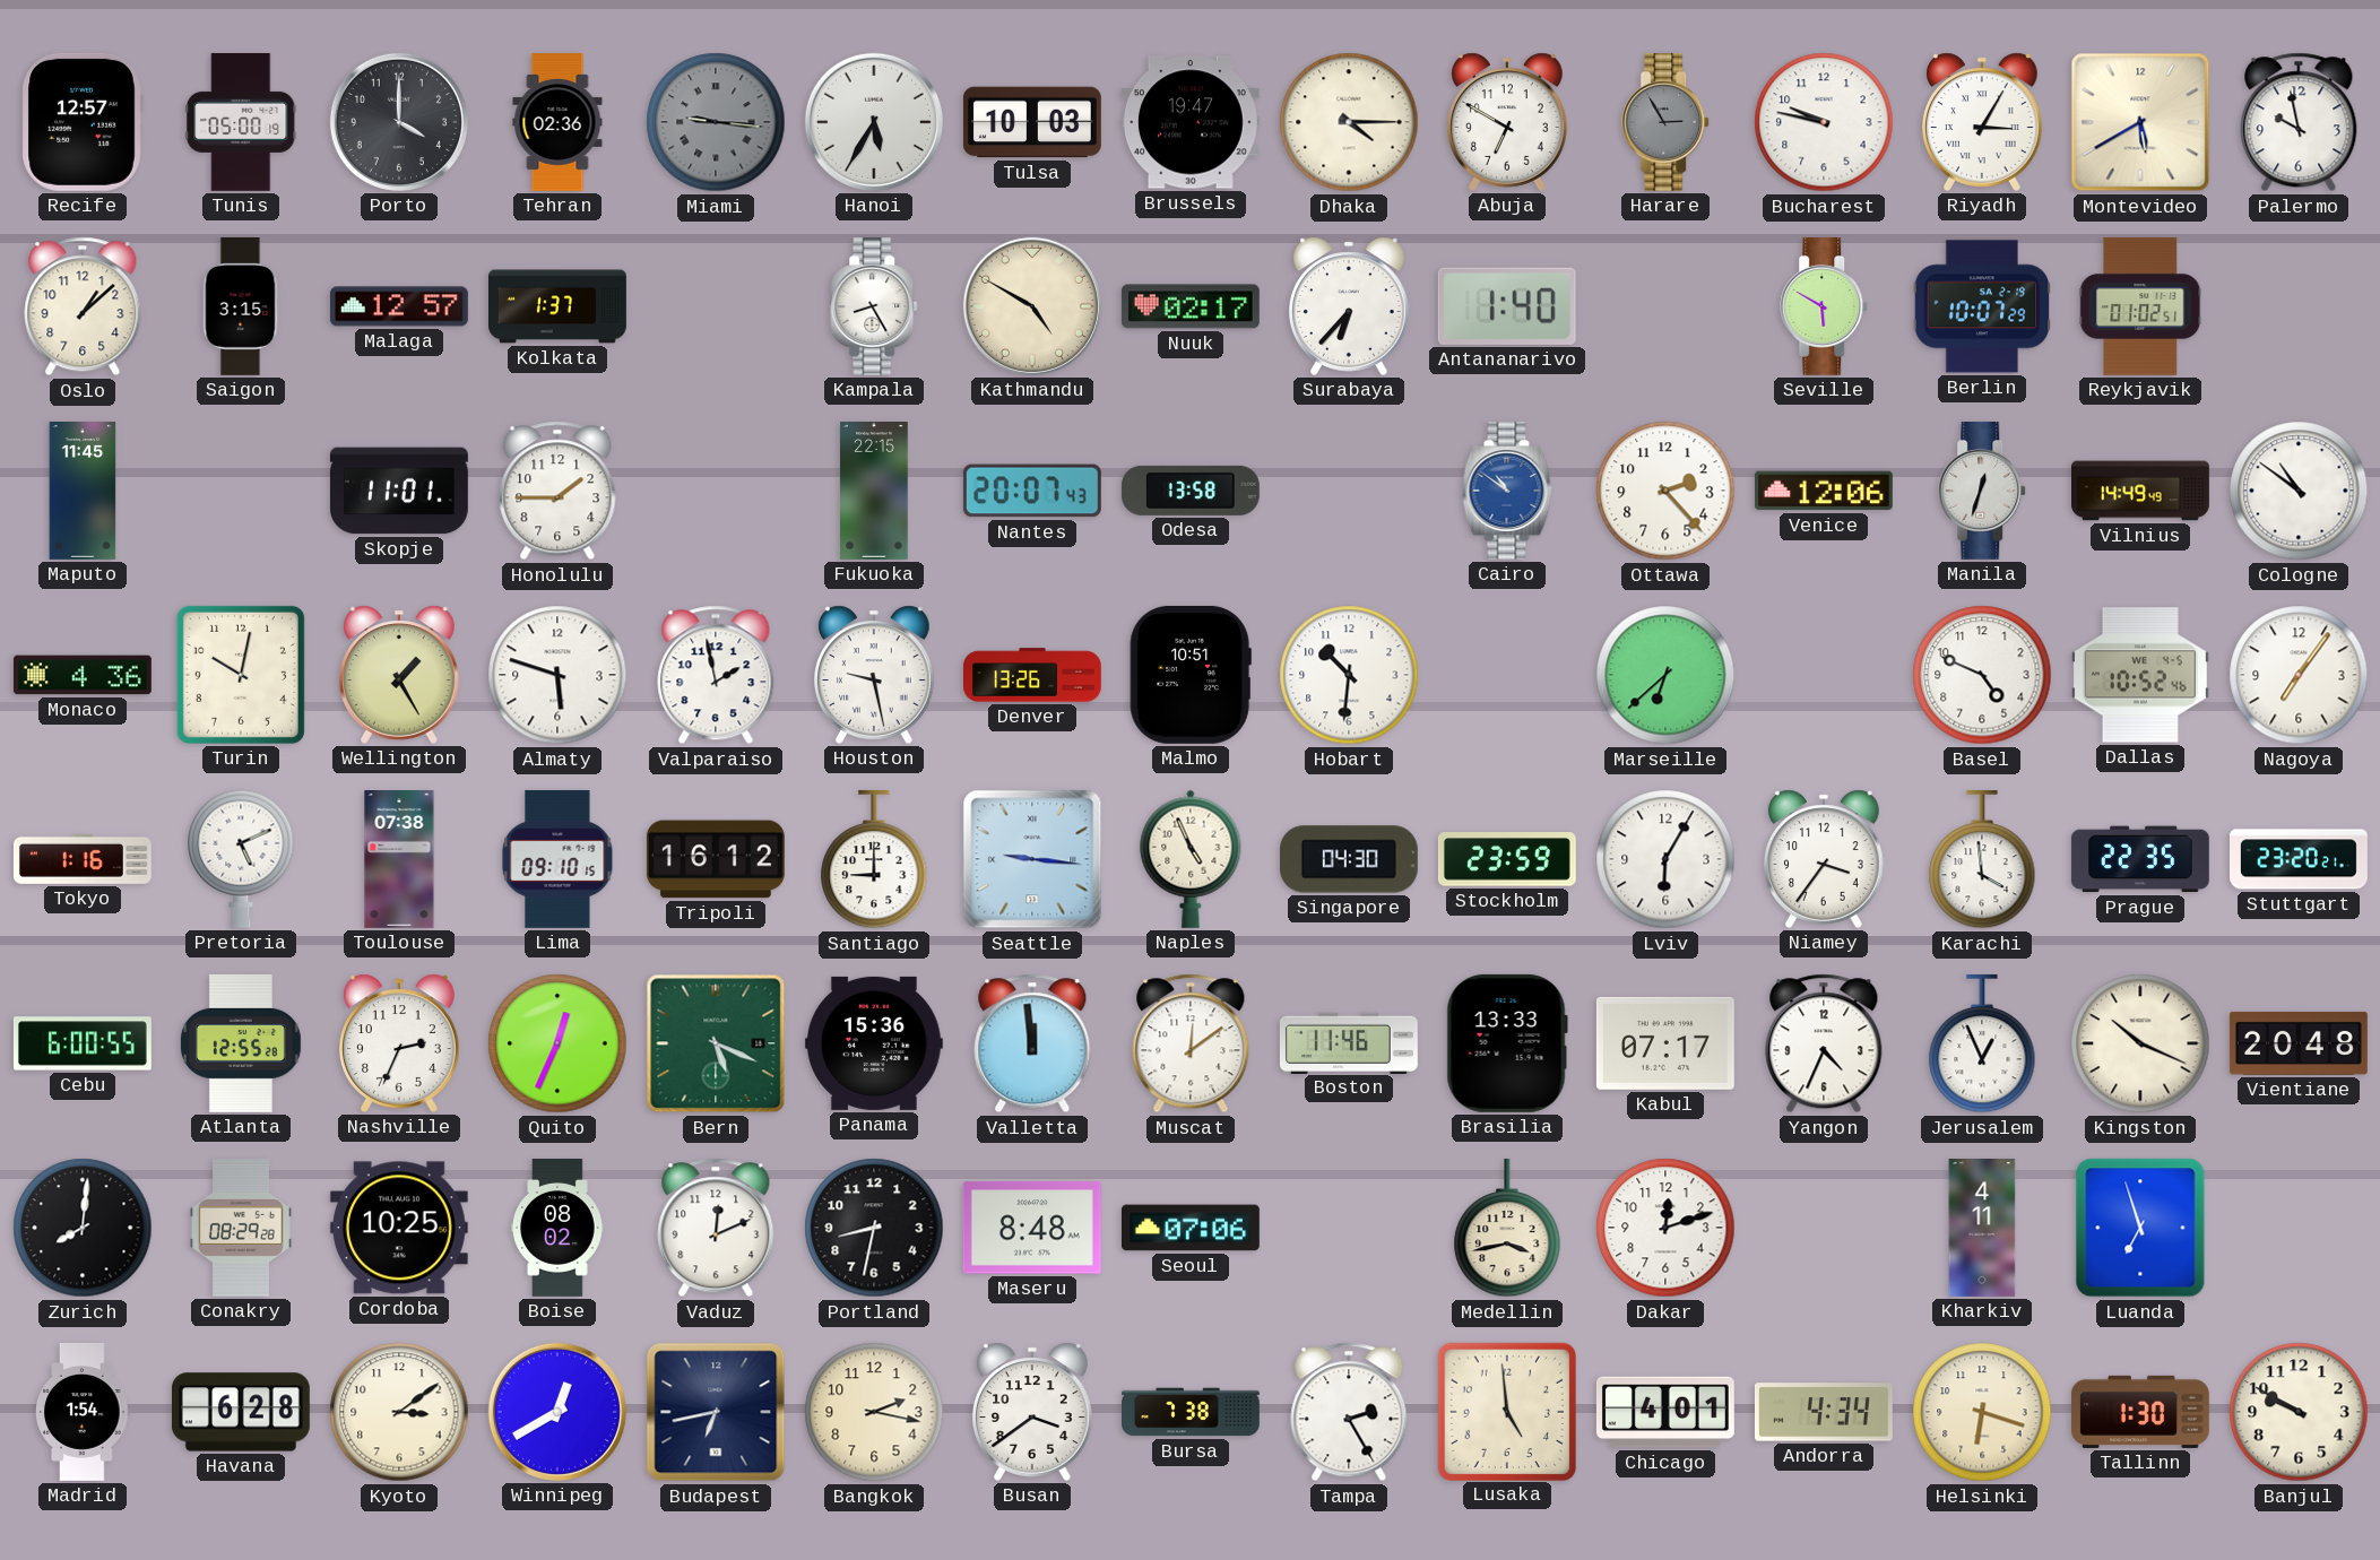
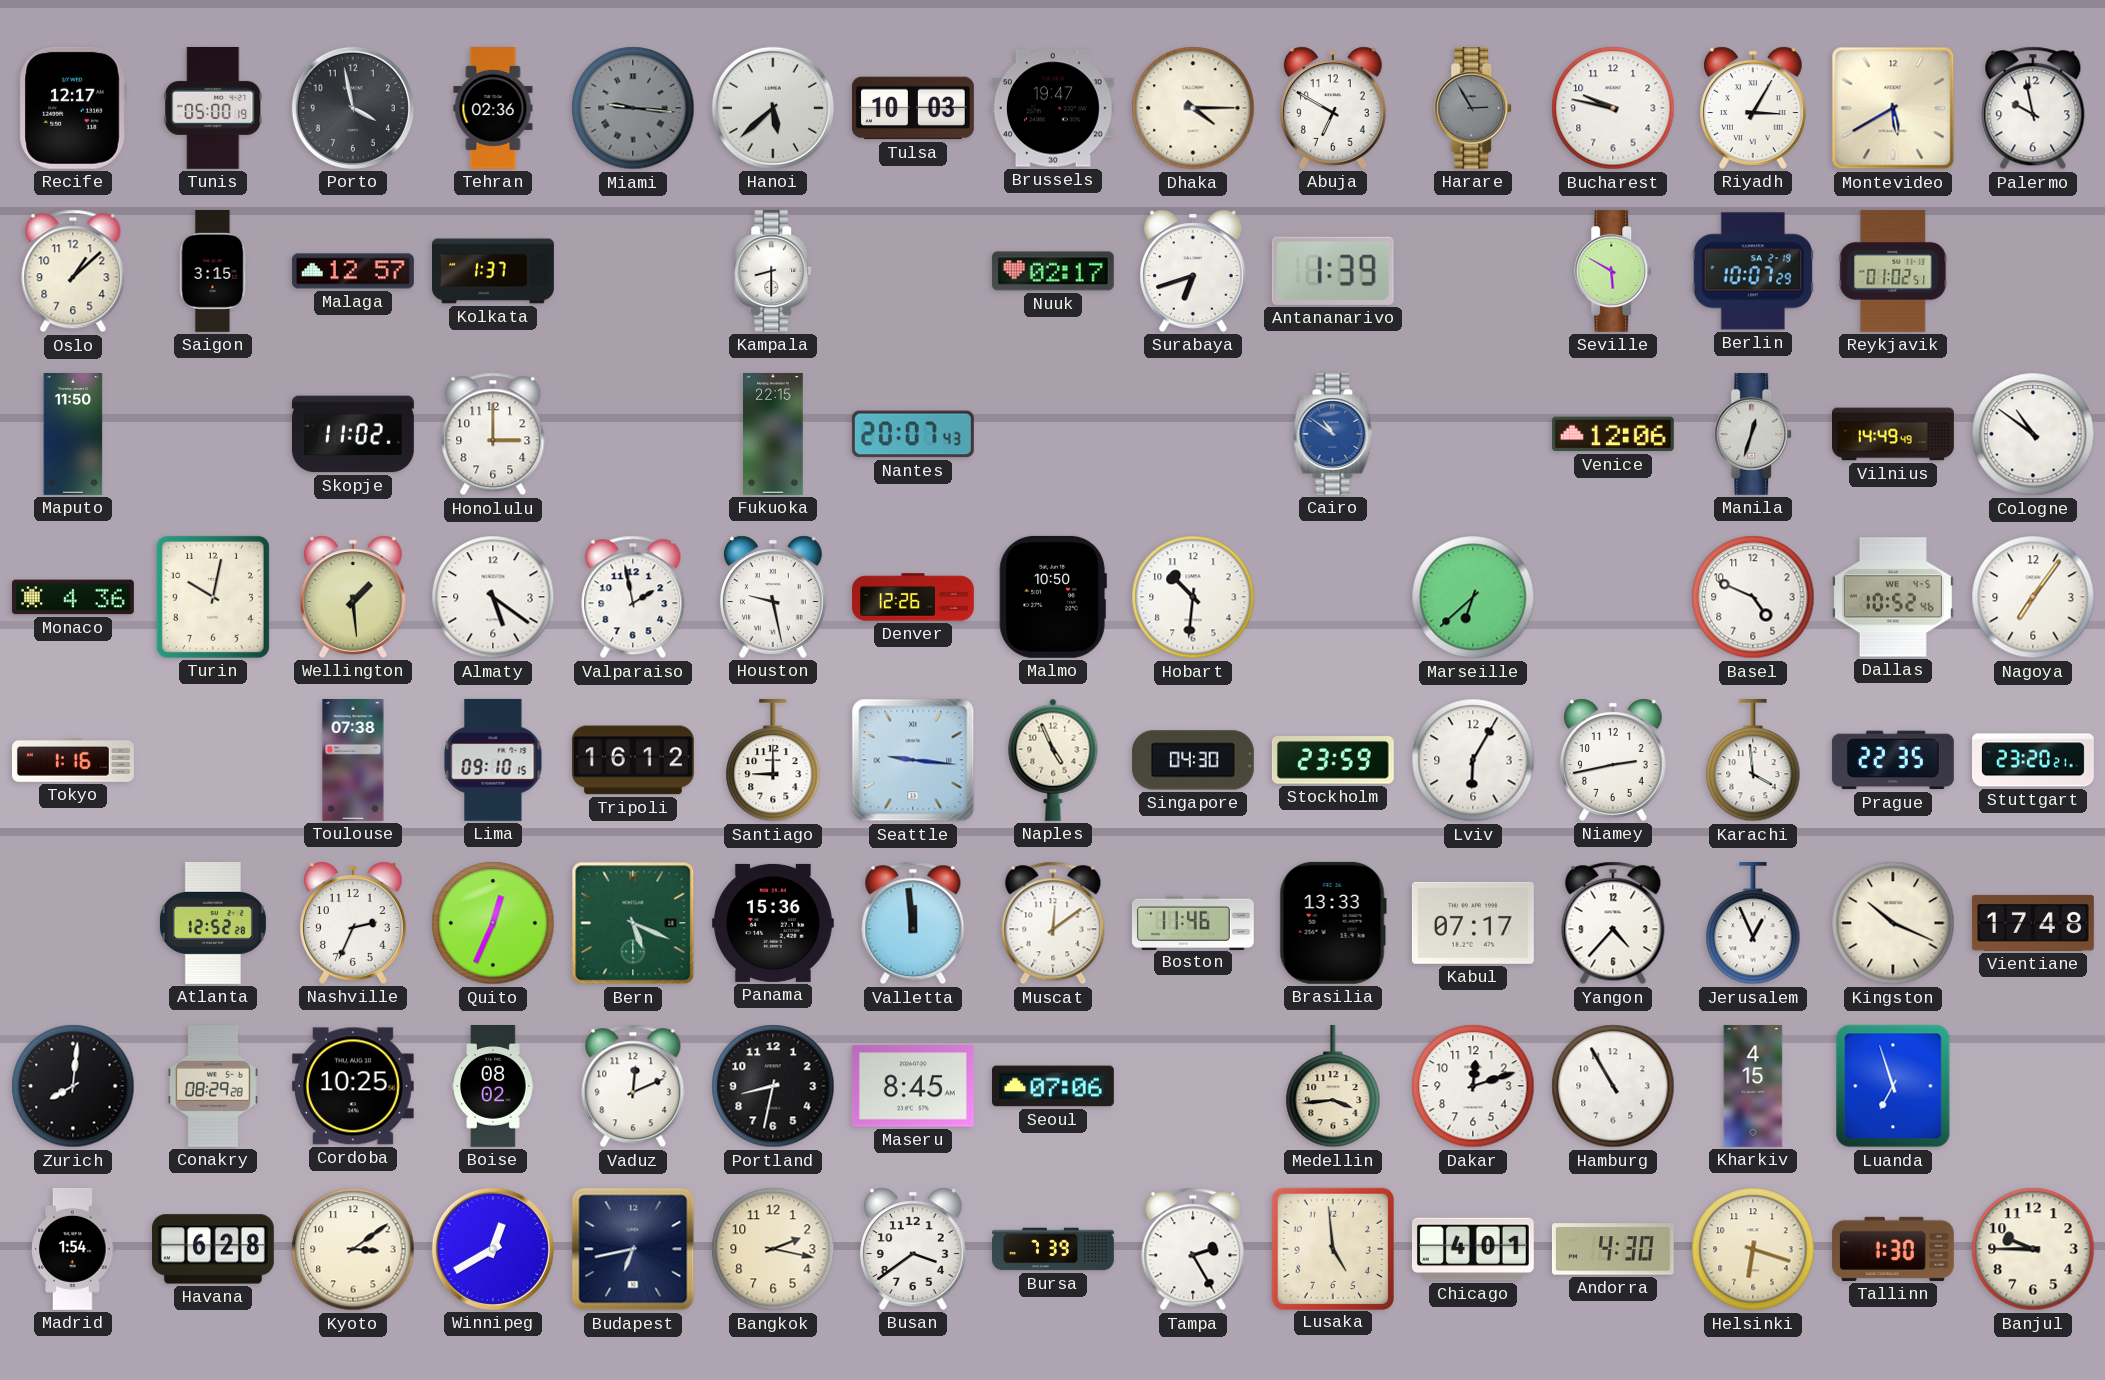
Recife: 12:57 -> 12:17
Porto: 4:00 -> 3:58
Hanoi: 5:35 -> 5:38
Kampala: 8:25 -> 8:30
Kathmandu: 4:50 -> none
Surabaya: 6:37 -> 6:42
Antananarivo: 1:40 -> 1:39
Maputo: 11:45 -> 11:50
Skopje: 11:01 -> 11:02
Honolulu: 1:45 -> 3:00
Odesa: 13:58 -> none
Ottawa: 2:23 -> none
Wellington: 1:25 -> 1:29
Almaty: 5:48 -> 5:21
Denver: 13:26 -> 12:26
Malmo: 10:51 -> 10:50
Pretoria: 5:11 -> none
Niamey: 3:36 -> 2:43
Cebu: 6:00 -> none
Atlanta: 12:55 -> 12:52
Yangon: 4:34 -> 4:37
Vientiane: 20:48 -> 17:48
Maseru: 8:48 -> 8:45
Medellin: 3:43 -> 3:44
Hamburg: none -> 10:55
Kharkiv: 4:11 -> 4:15
Bursa: 7:38 -> 7:39
Andorra: 4:34 -> 4:30
Banjul: 9:50 -> 9:45
